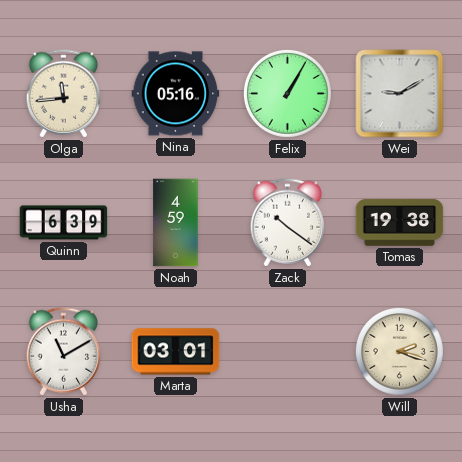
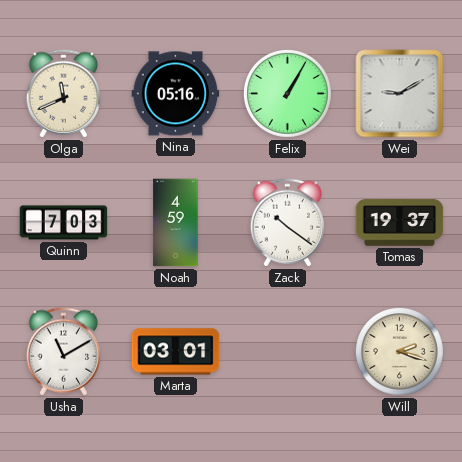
Olga: 11:44 -> 11:41
Quinn: 6:39 -> 7:03
Tomas: 19:38 -> 19:37
